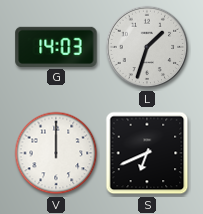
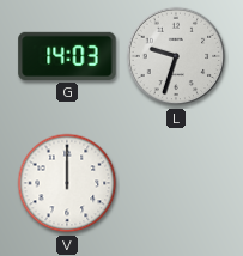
L: 1:33 -> 9:33
S: 6:41 -> none
